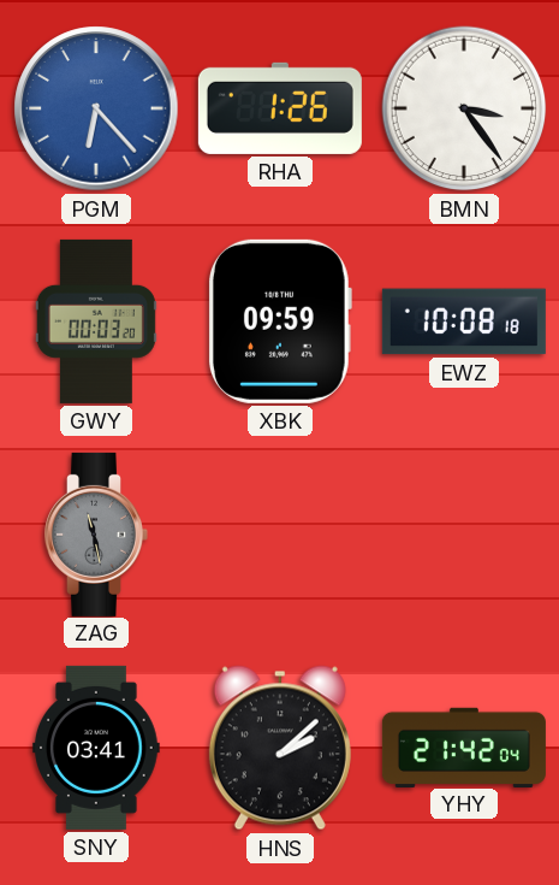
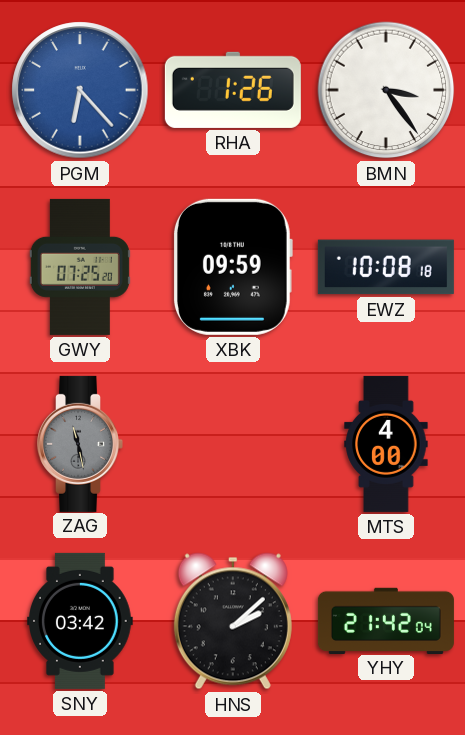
GWY: 00:03 -> 07:25
MTS: none -> 4:00
SNY: 03:41 -> 03:42
